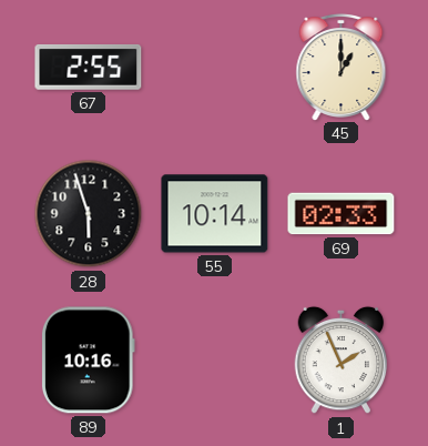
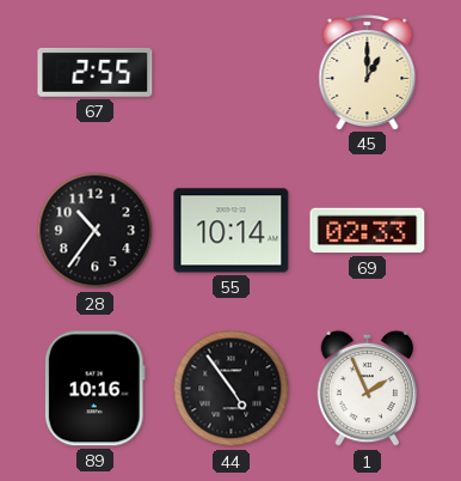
28: 5:57 -> 10:36
44: none -> 4:54
